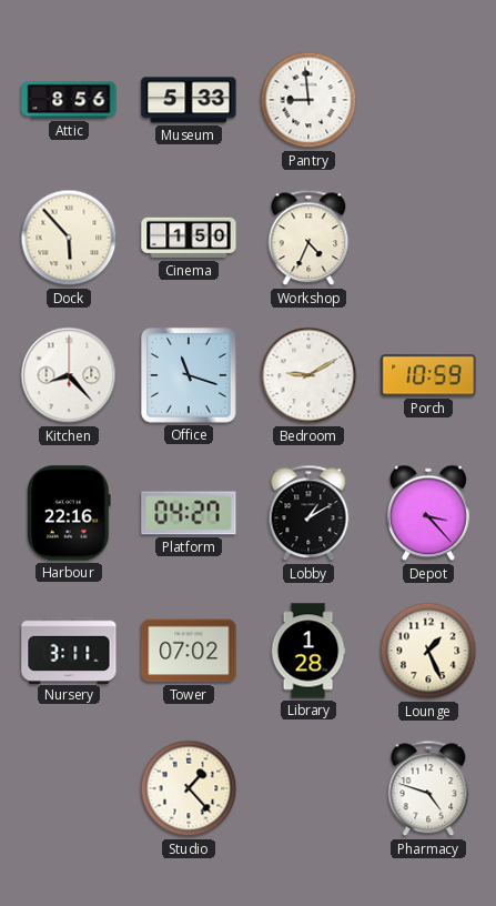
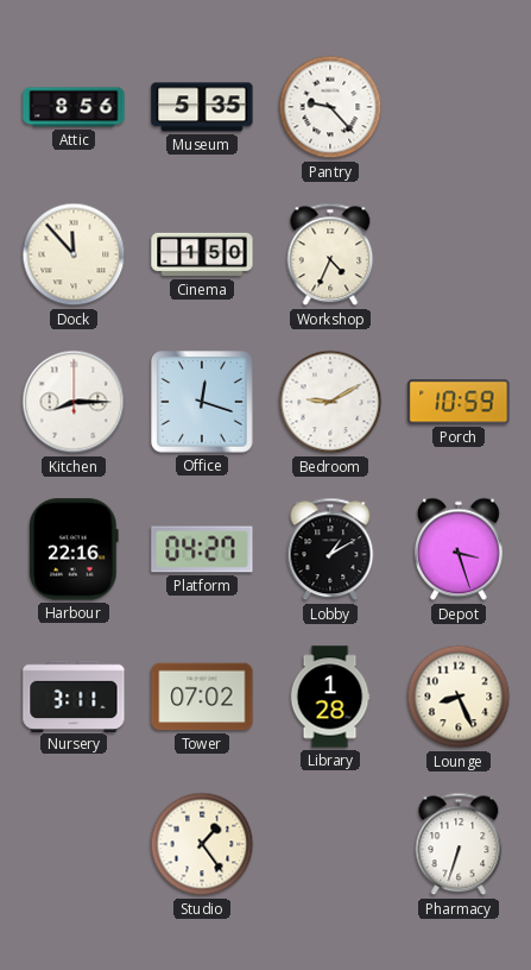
Museum: 5:33 -> 5:35
Pantry: 8:59 -> 9:23
Dock: 5:53 -> 11:53
Kitchen: 8:23 -> 8:15
Office: 11:18 -> 12:18
Depot: 3:23 -> 3:27
Lounge: 1:26 -> 8:26
Studio: 1:23 -> 1:24
Pharmacy: 4:48 -> 6:33
